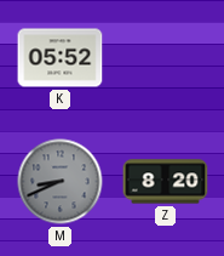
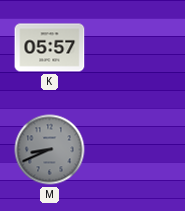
K: 05:52 -> 05:57
Z: 8:20 -> none
